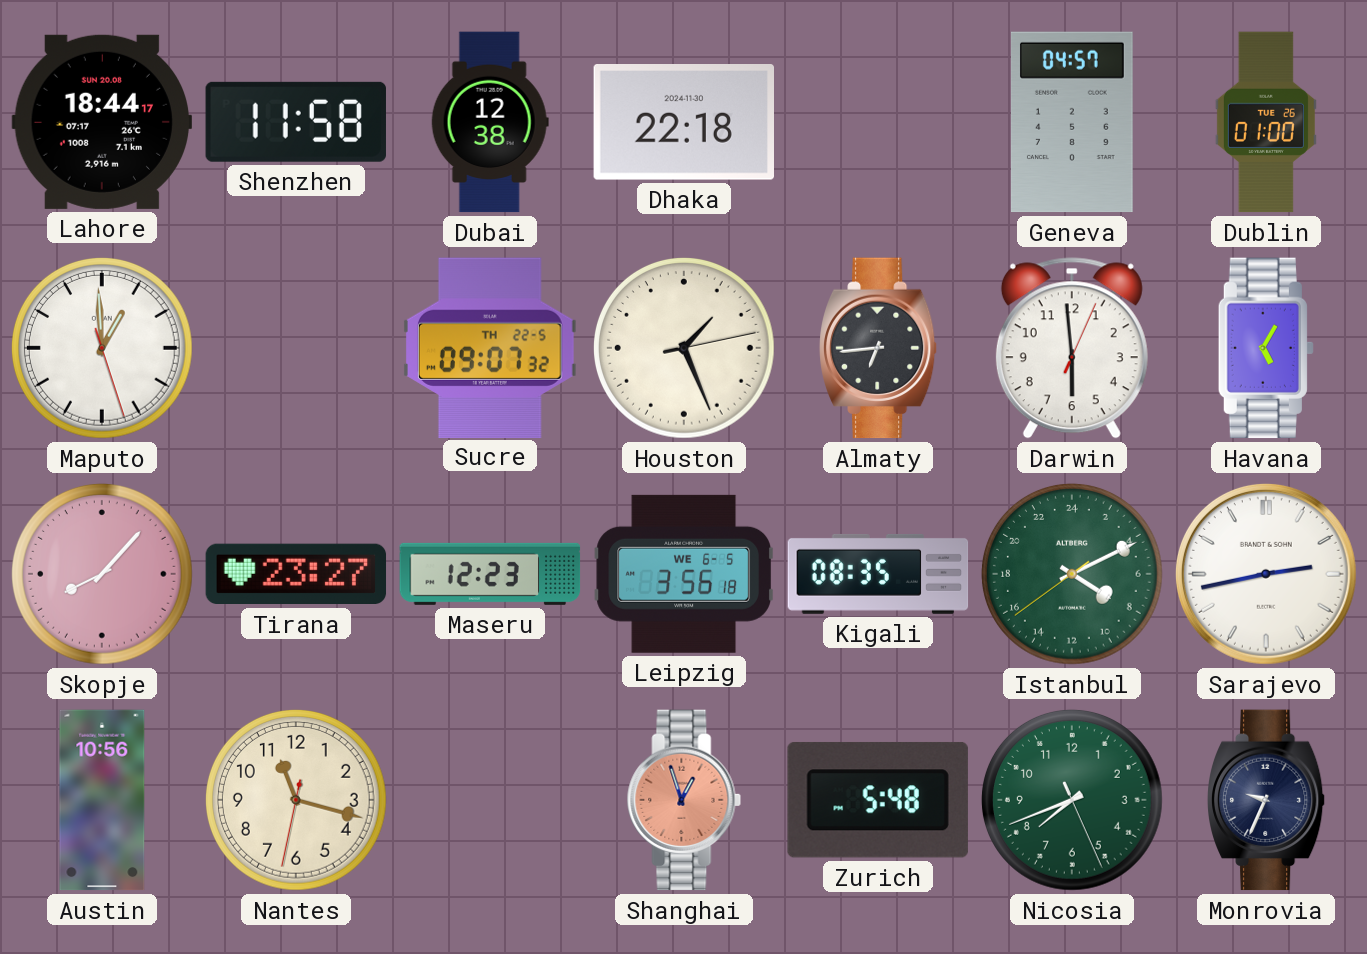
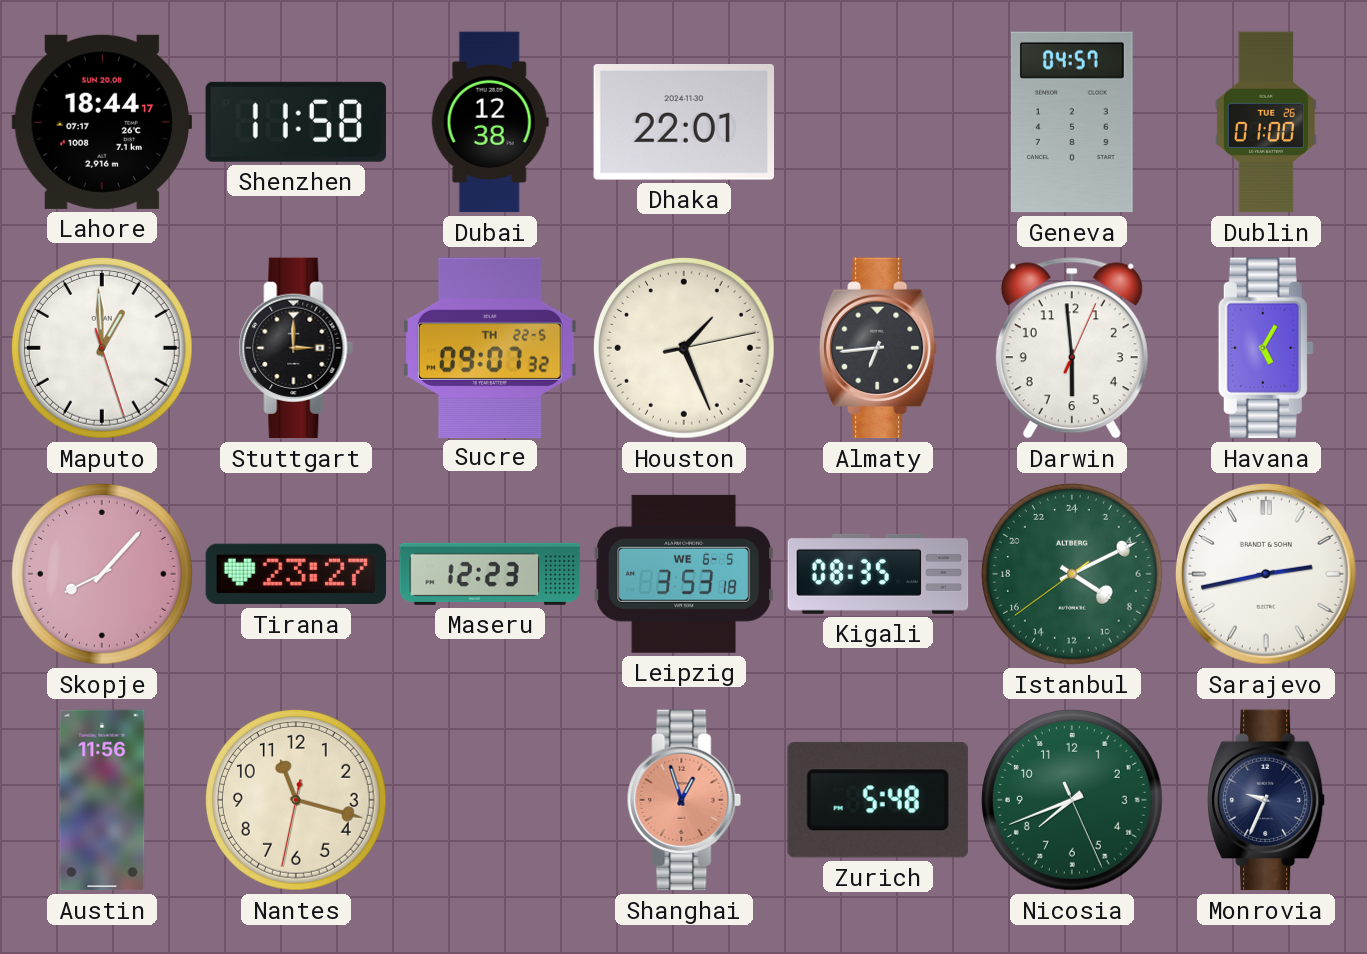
Dhaka: 22:18 -> 22:01
Stuttgart: none -> 3:00
Leipzig: 3:56 -> 3:53
Austin: 10:56 -> 11:56
